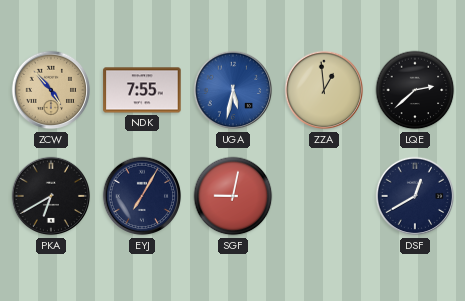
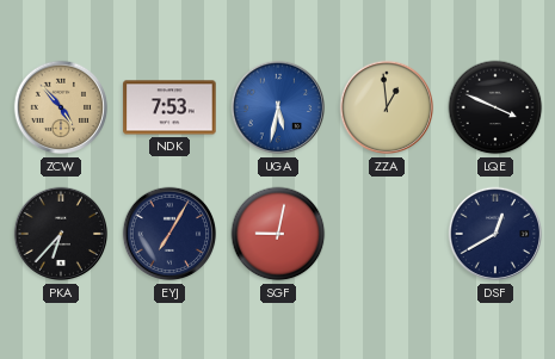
NDK: 7:55 -> 7:53
LQE: 2:38 -> 3:49
PKA: 6:40 -> 6:37
